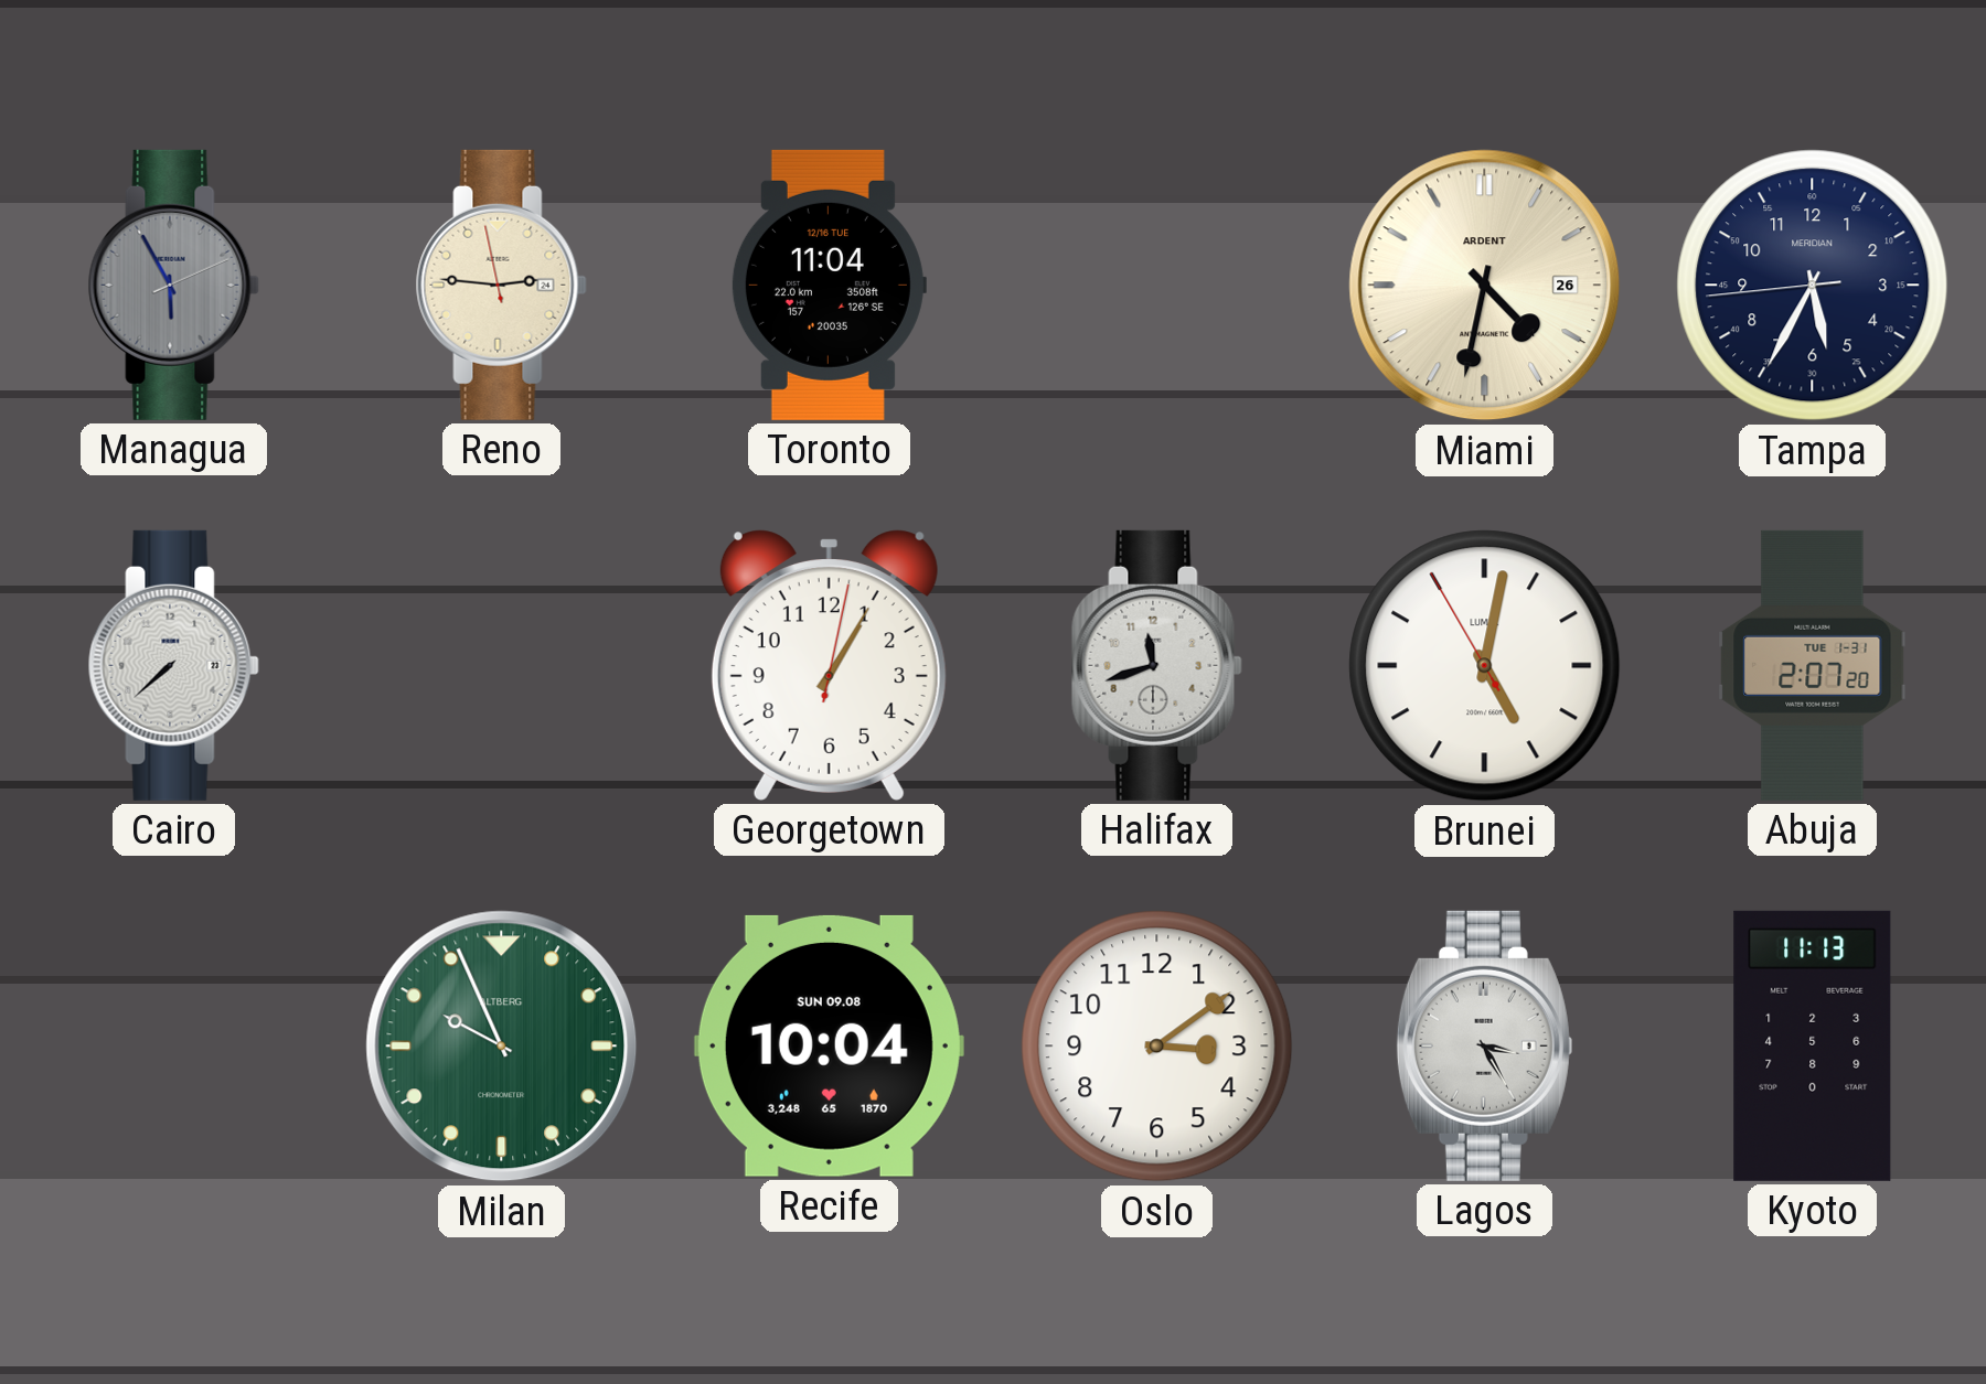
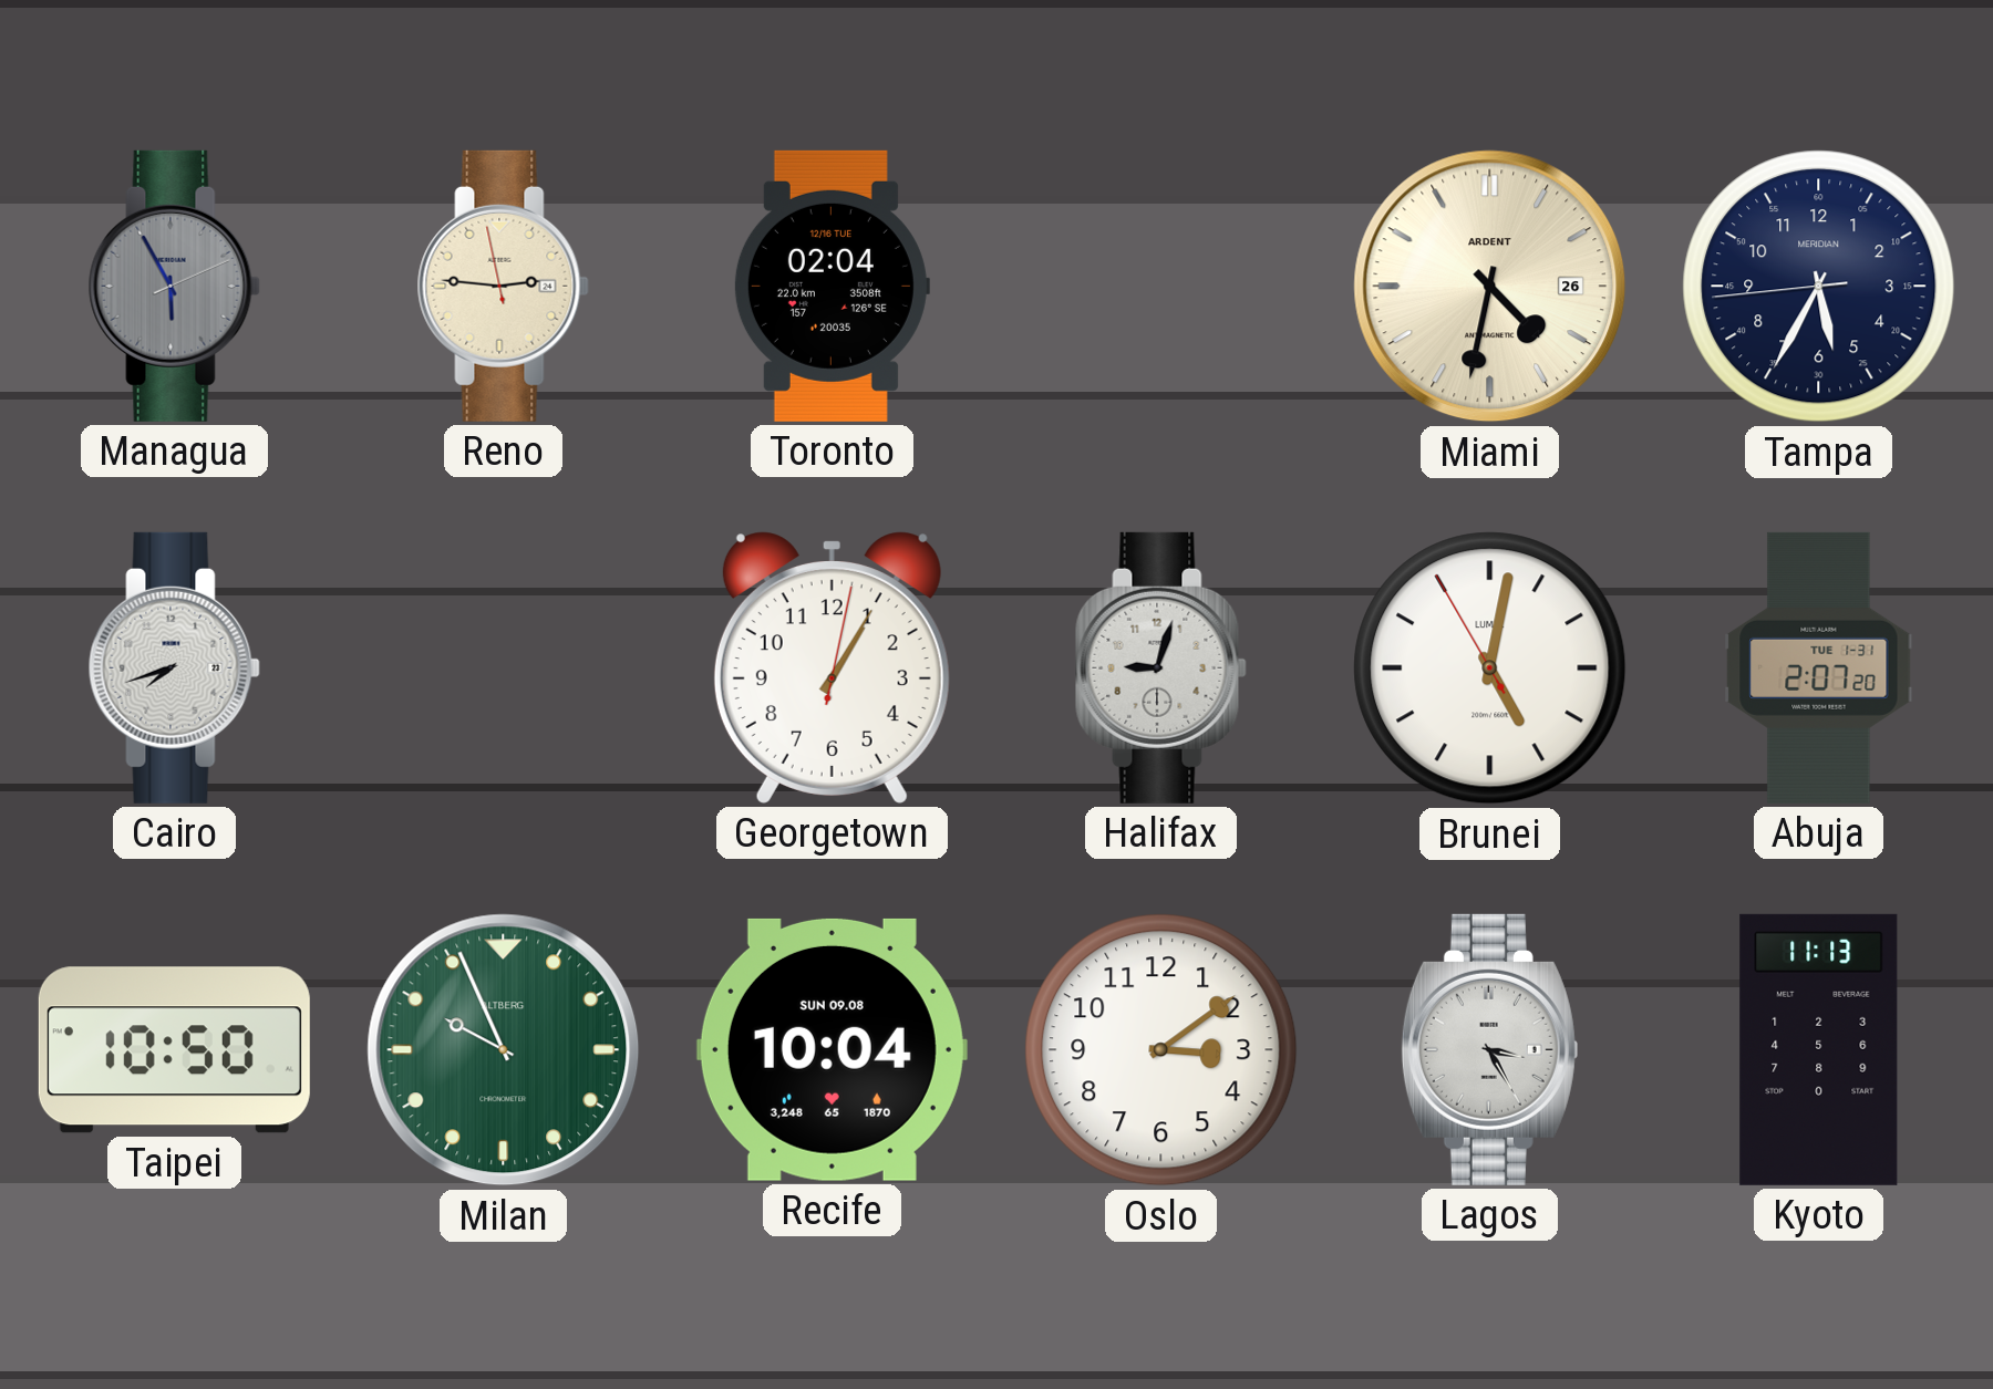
Toronto: 11:04 -> 02:04
Cairo: 7:38 -> 7:42
Halifax: 11:42 -> 9:03
Taipei: none -> 10:50
